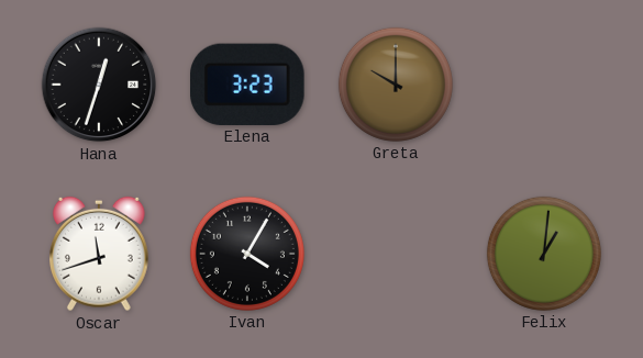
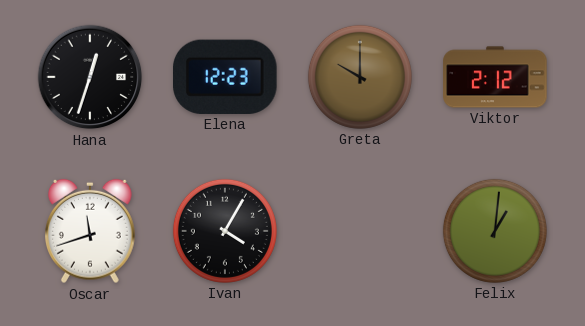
Elena: 3:23 -> 12:23
Viktor: none -> 2:12
